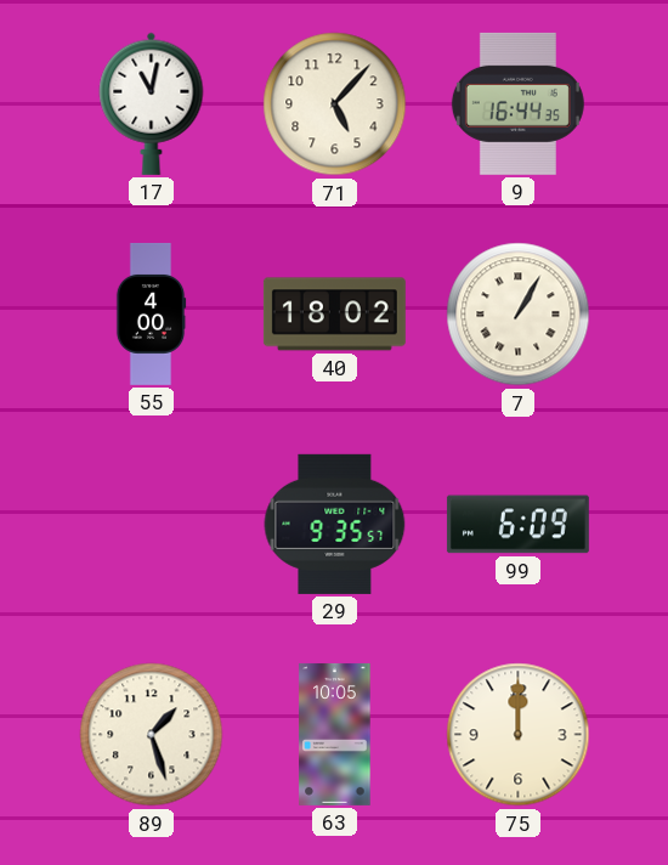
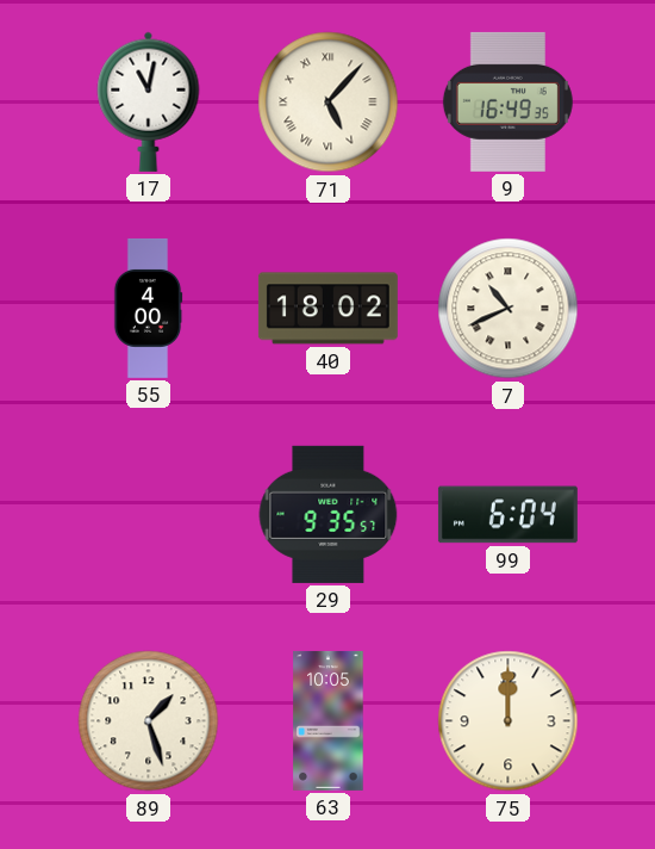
71 numerals: Arabic -> Roman
9: 16:44 -> 16:49
7: 1:05 -> 10:41
99: 6:09 -> 6:04
